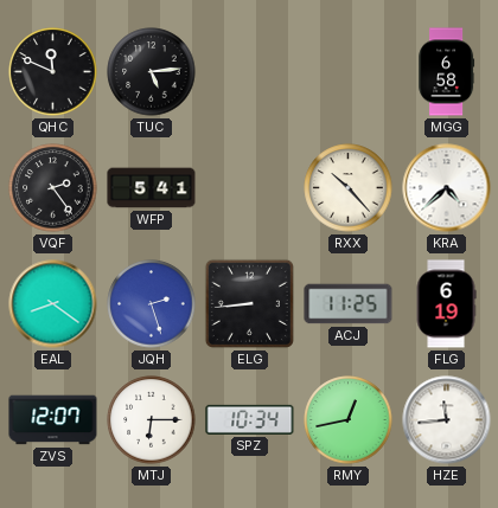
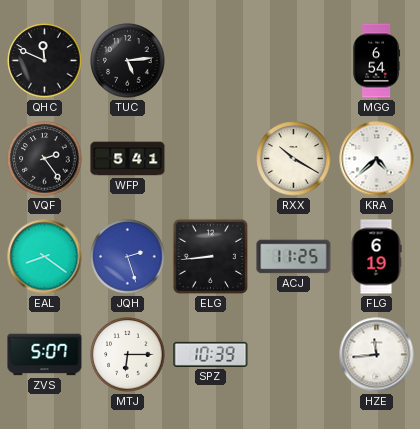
MGG: 6:58 -> 6:54
RXX: 10:23 -> 10:20
ZVS: 12:07 -> 5:07
SPZ: 10:34 -> 10:39
RMY: 12:43 -> none
